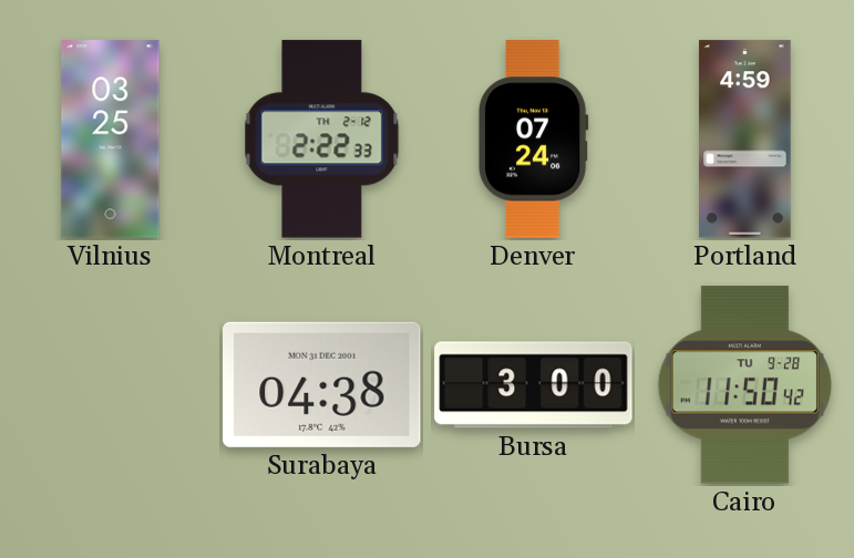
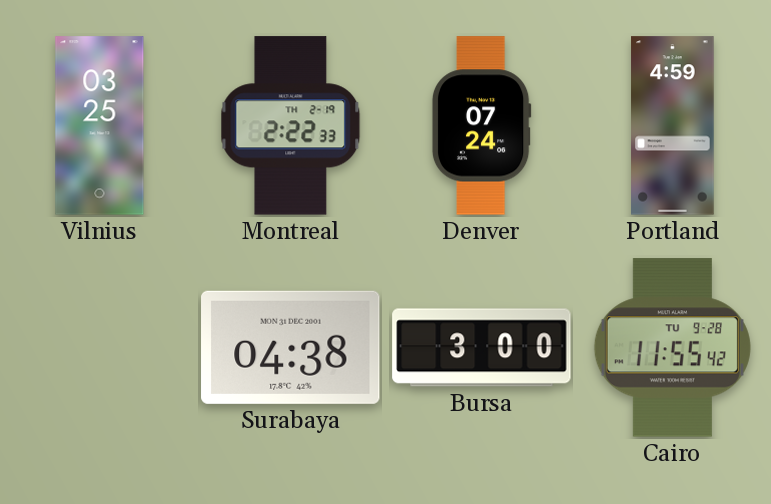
Montreal date: TH 2-12 -> TH 2-19
Cairo: 11:50 -> 11:55
